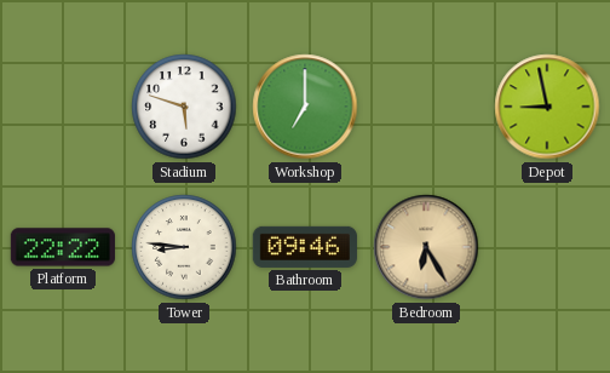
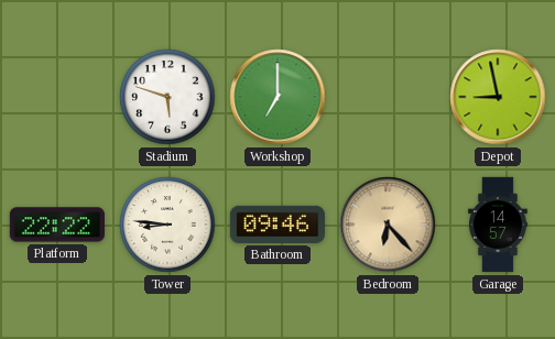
Bedroom: 6:25 -> 6:23
Garage: none -> 14:57
